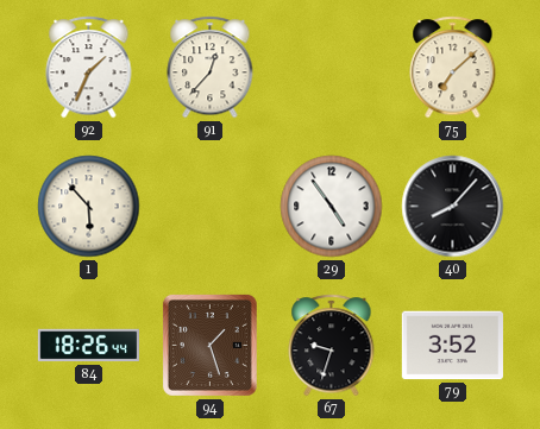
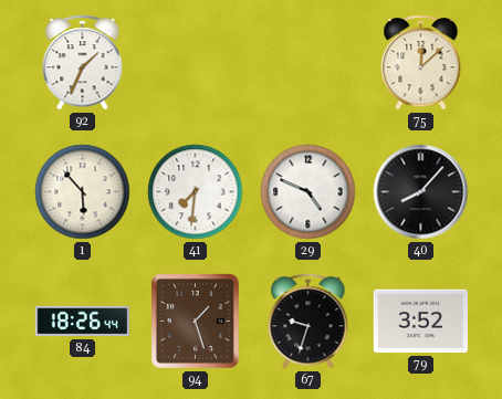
91: 12:37 -> none
75: 7:08 -> 12:08
41: none -> 7:31
29: 4:54 -> 4:49
